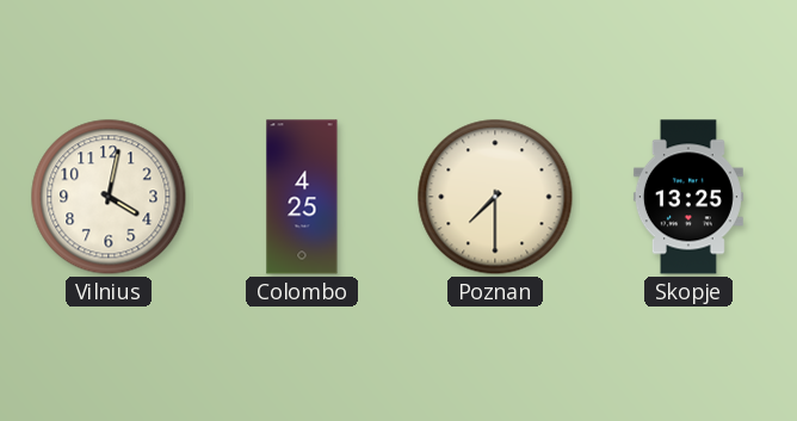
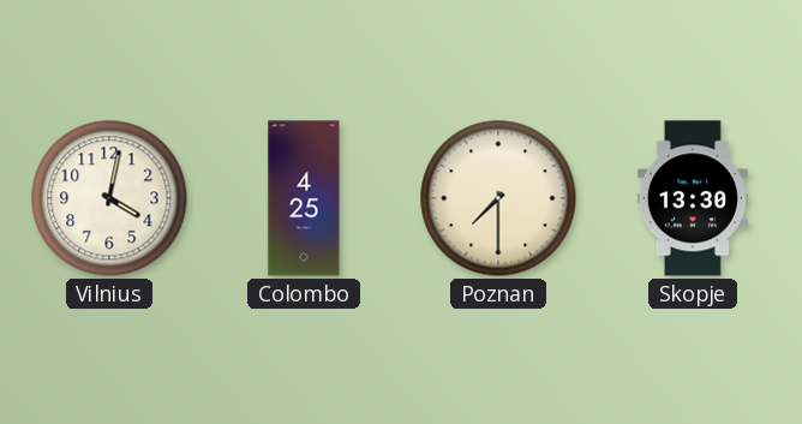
Skopje: 13:25 -> 13:30
